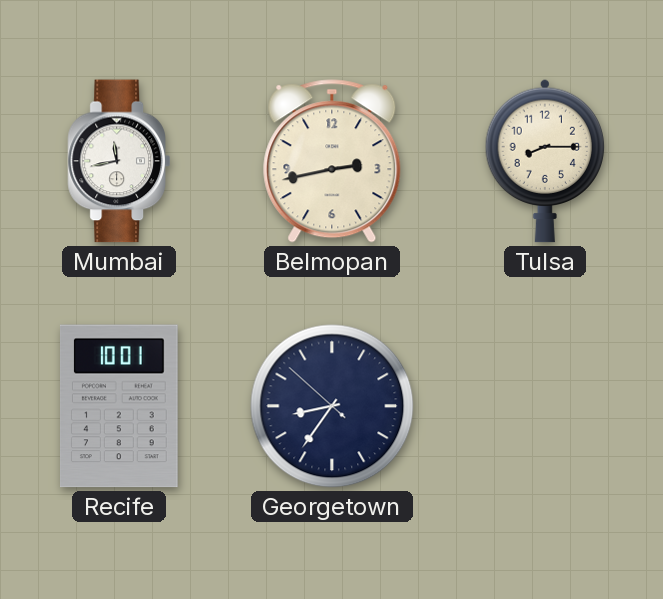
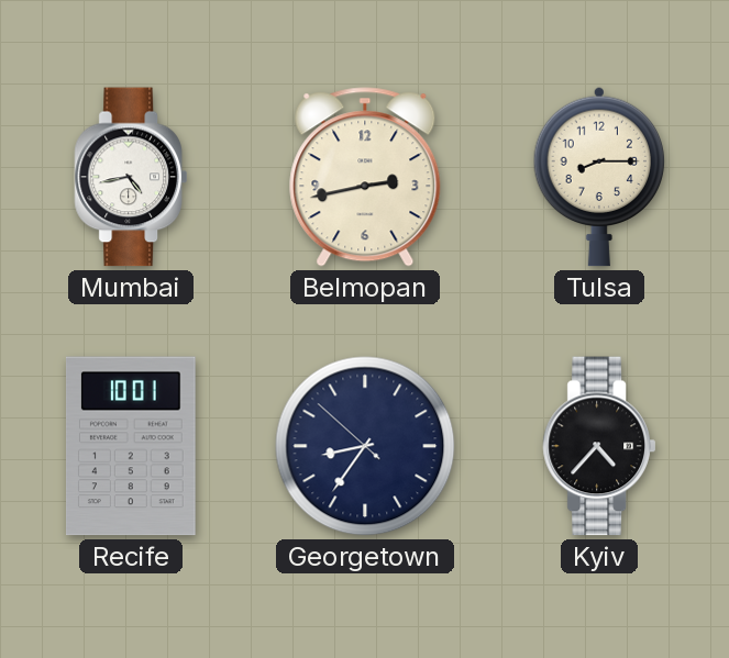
Mumbai: 11:43 -> 4:43
Kyiv: none -> 4:37
